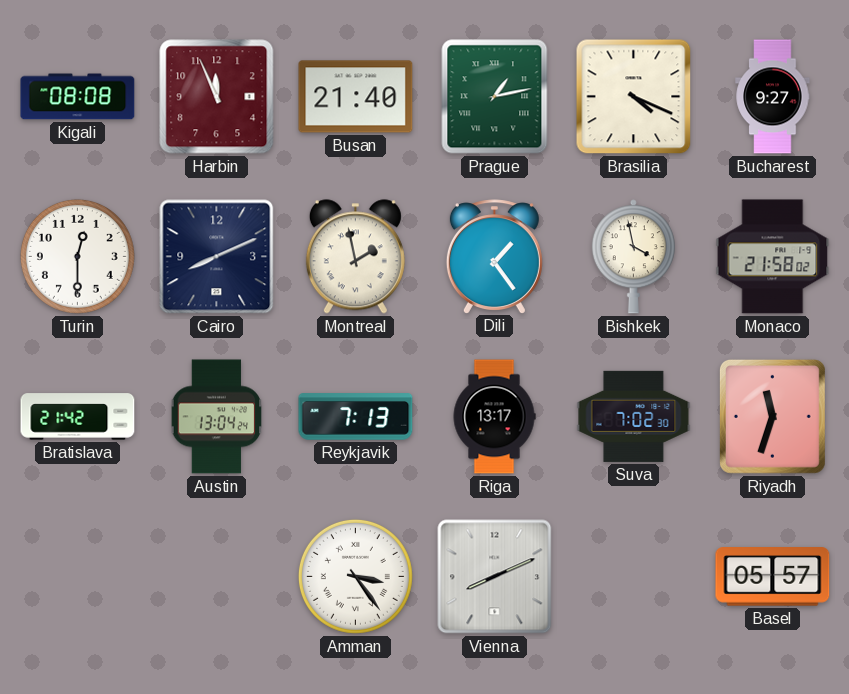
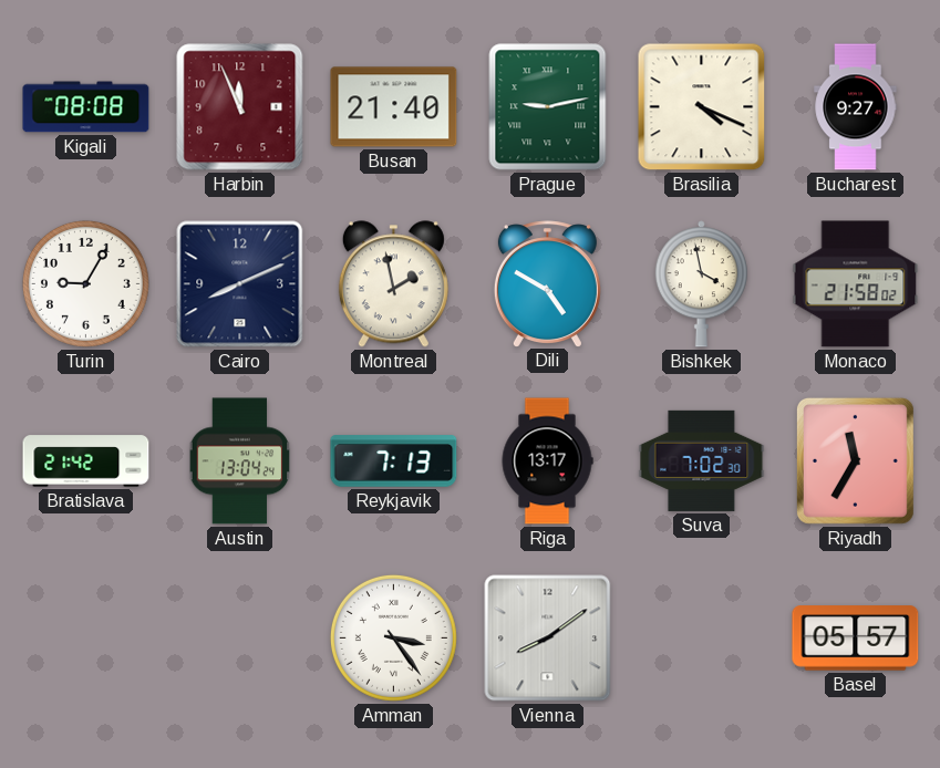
Prague: 1:13 -> 9:13
Turin: 12:30 -> 9:05
Dili: 1:24 -> 4:50
Riyadh: 11:33 -> 11:35
Vienna: 8:11 -> 8:09
